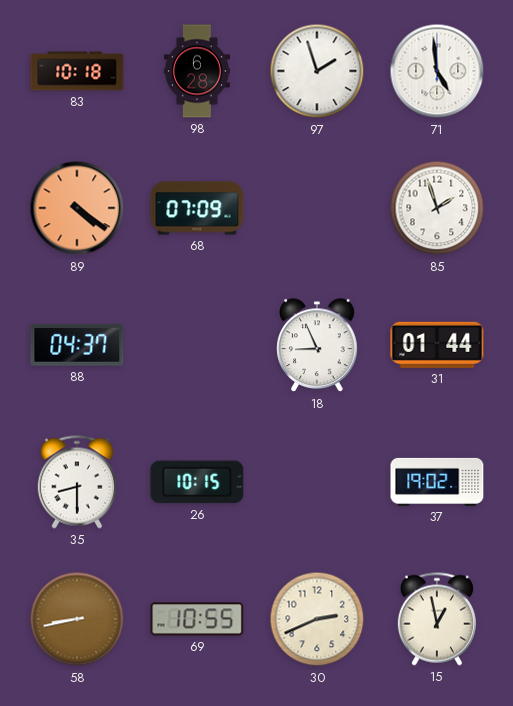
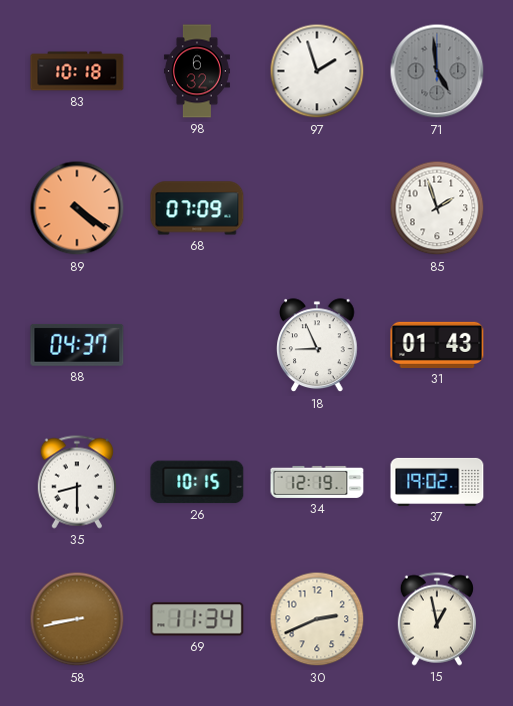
98: 6:28 -> 6:32
71 dial: white -> grey
31: 01:44 -> 01:43
34: none -> 12:19
69: 10:55 -> 11:34
